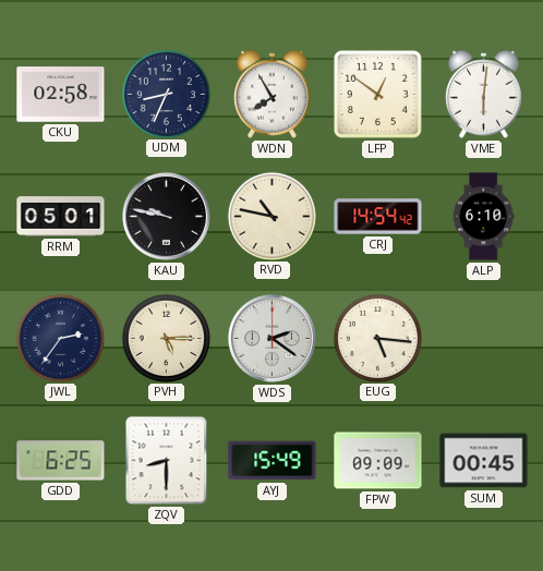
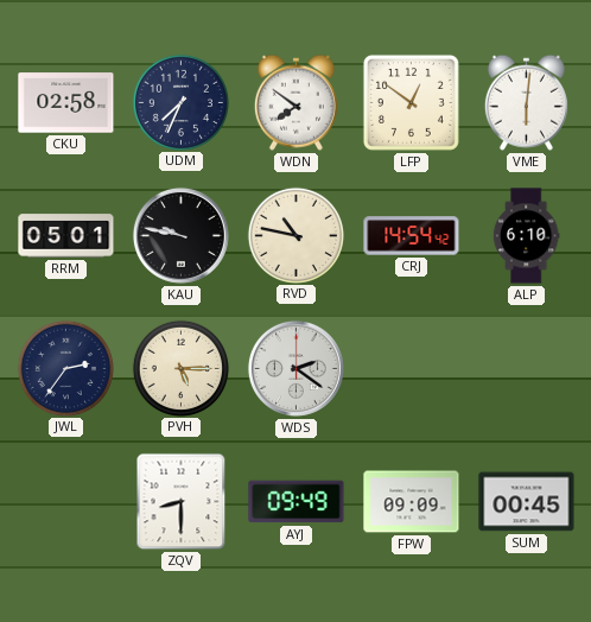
UDM: 8:34 -> 7:34
WDN: 7:55 -> 7:51
EUG: 5:16 -> none
GDD: 6:25 -> none
AYJ: 15:49 -> 09:49
